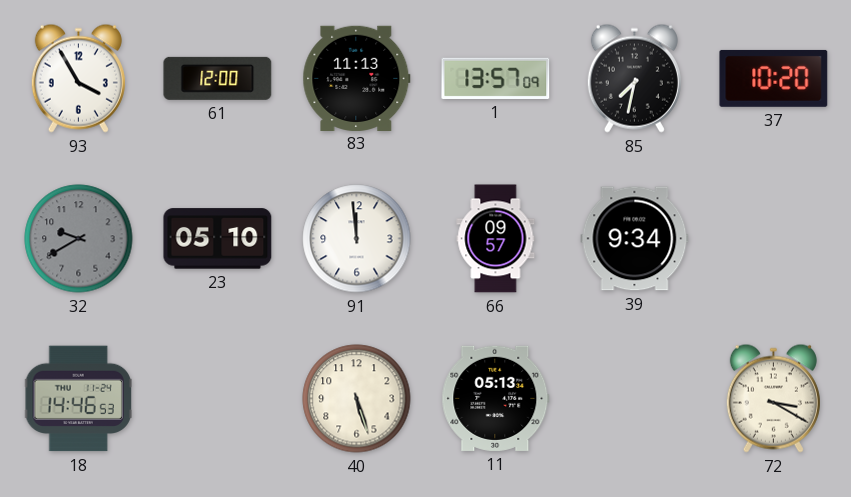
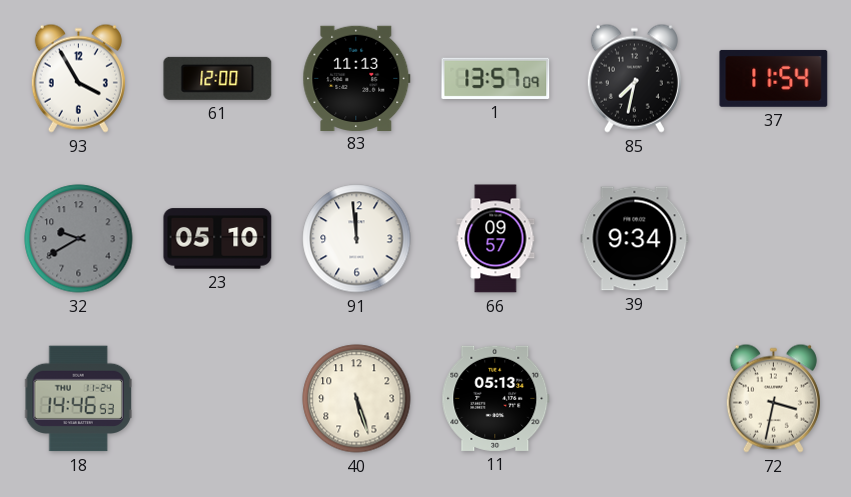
37: 10:20 -> 11:54
72: 3:20 -> 3:32
